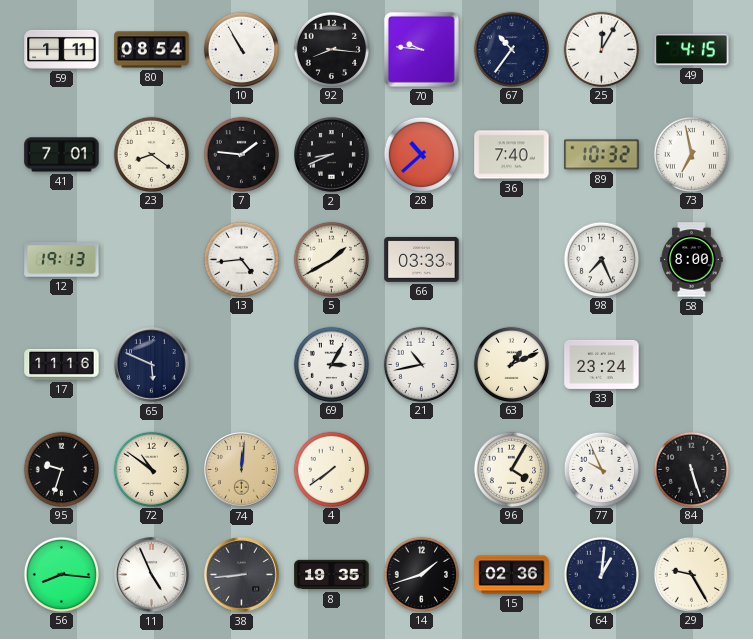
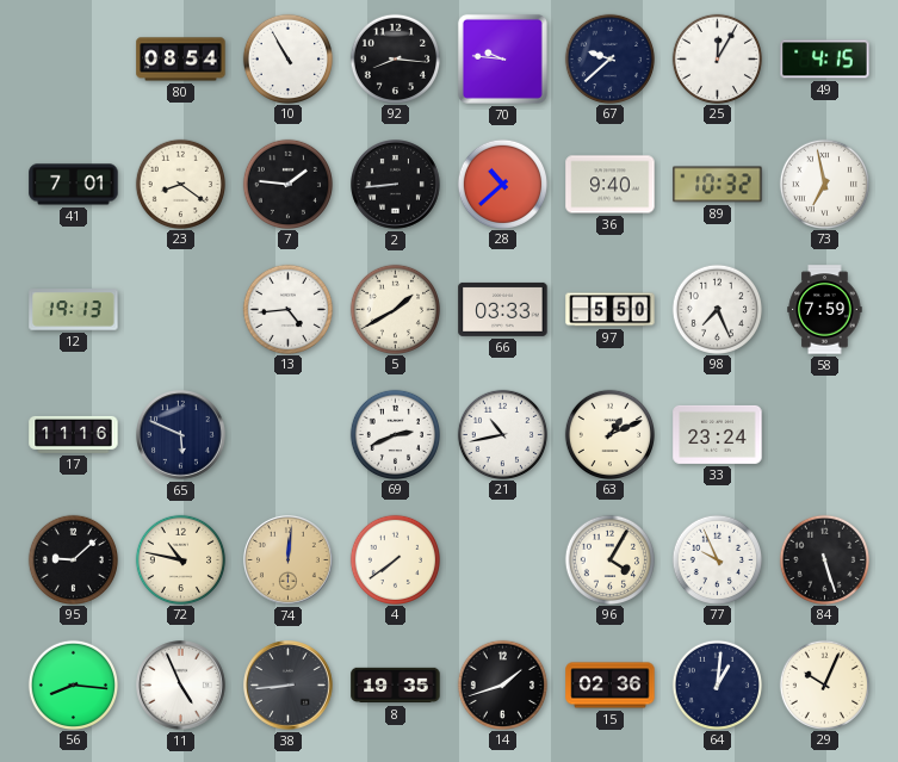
59: 1:11 -> none
67: 10:36 -> 9:38
2: 8:41 -> 8:44
36: 7:40 -> 9:40
97: none -> 5:50
58: 8:00 -> 7:59
69: 3:05 -> 2:41
95: 9:33 -> 9:08
72: 10:51 -> 10:47
29: 9:25 -> 10:04
